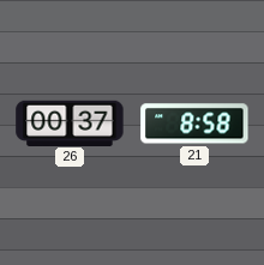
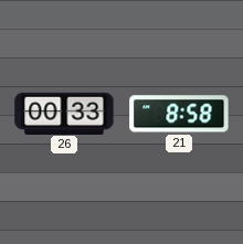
26: 00:37 -> 00:33
